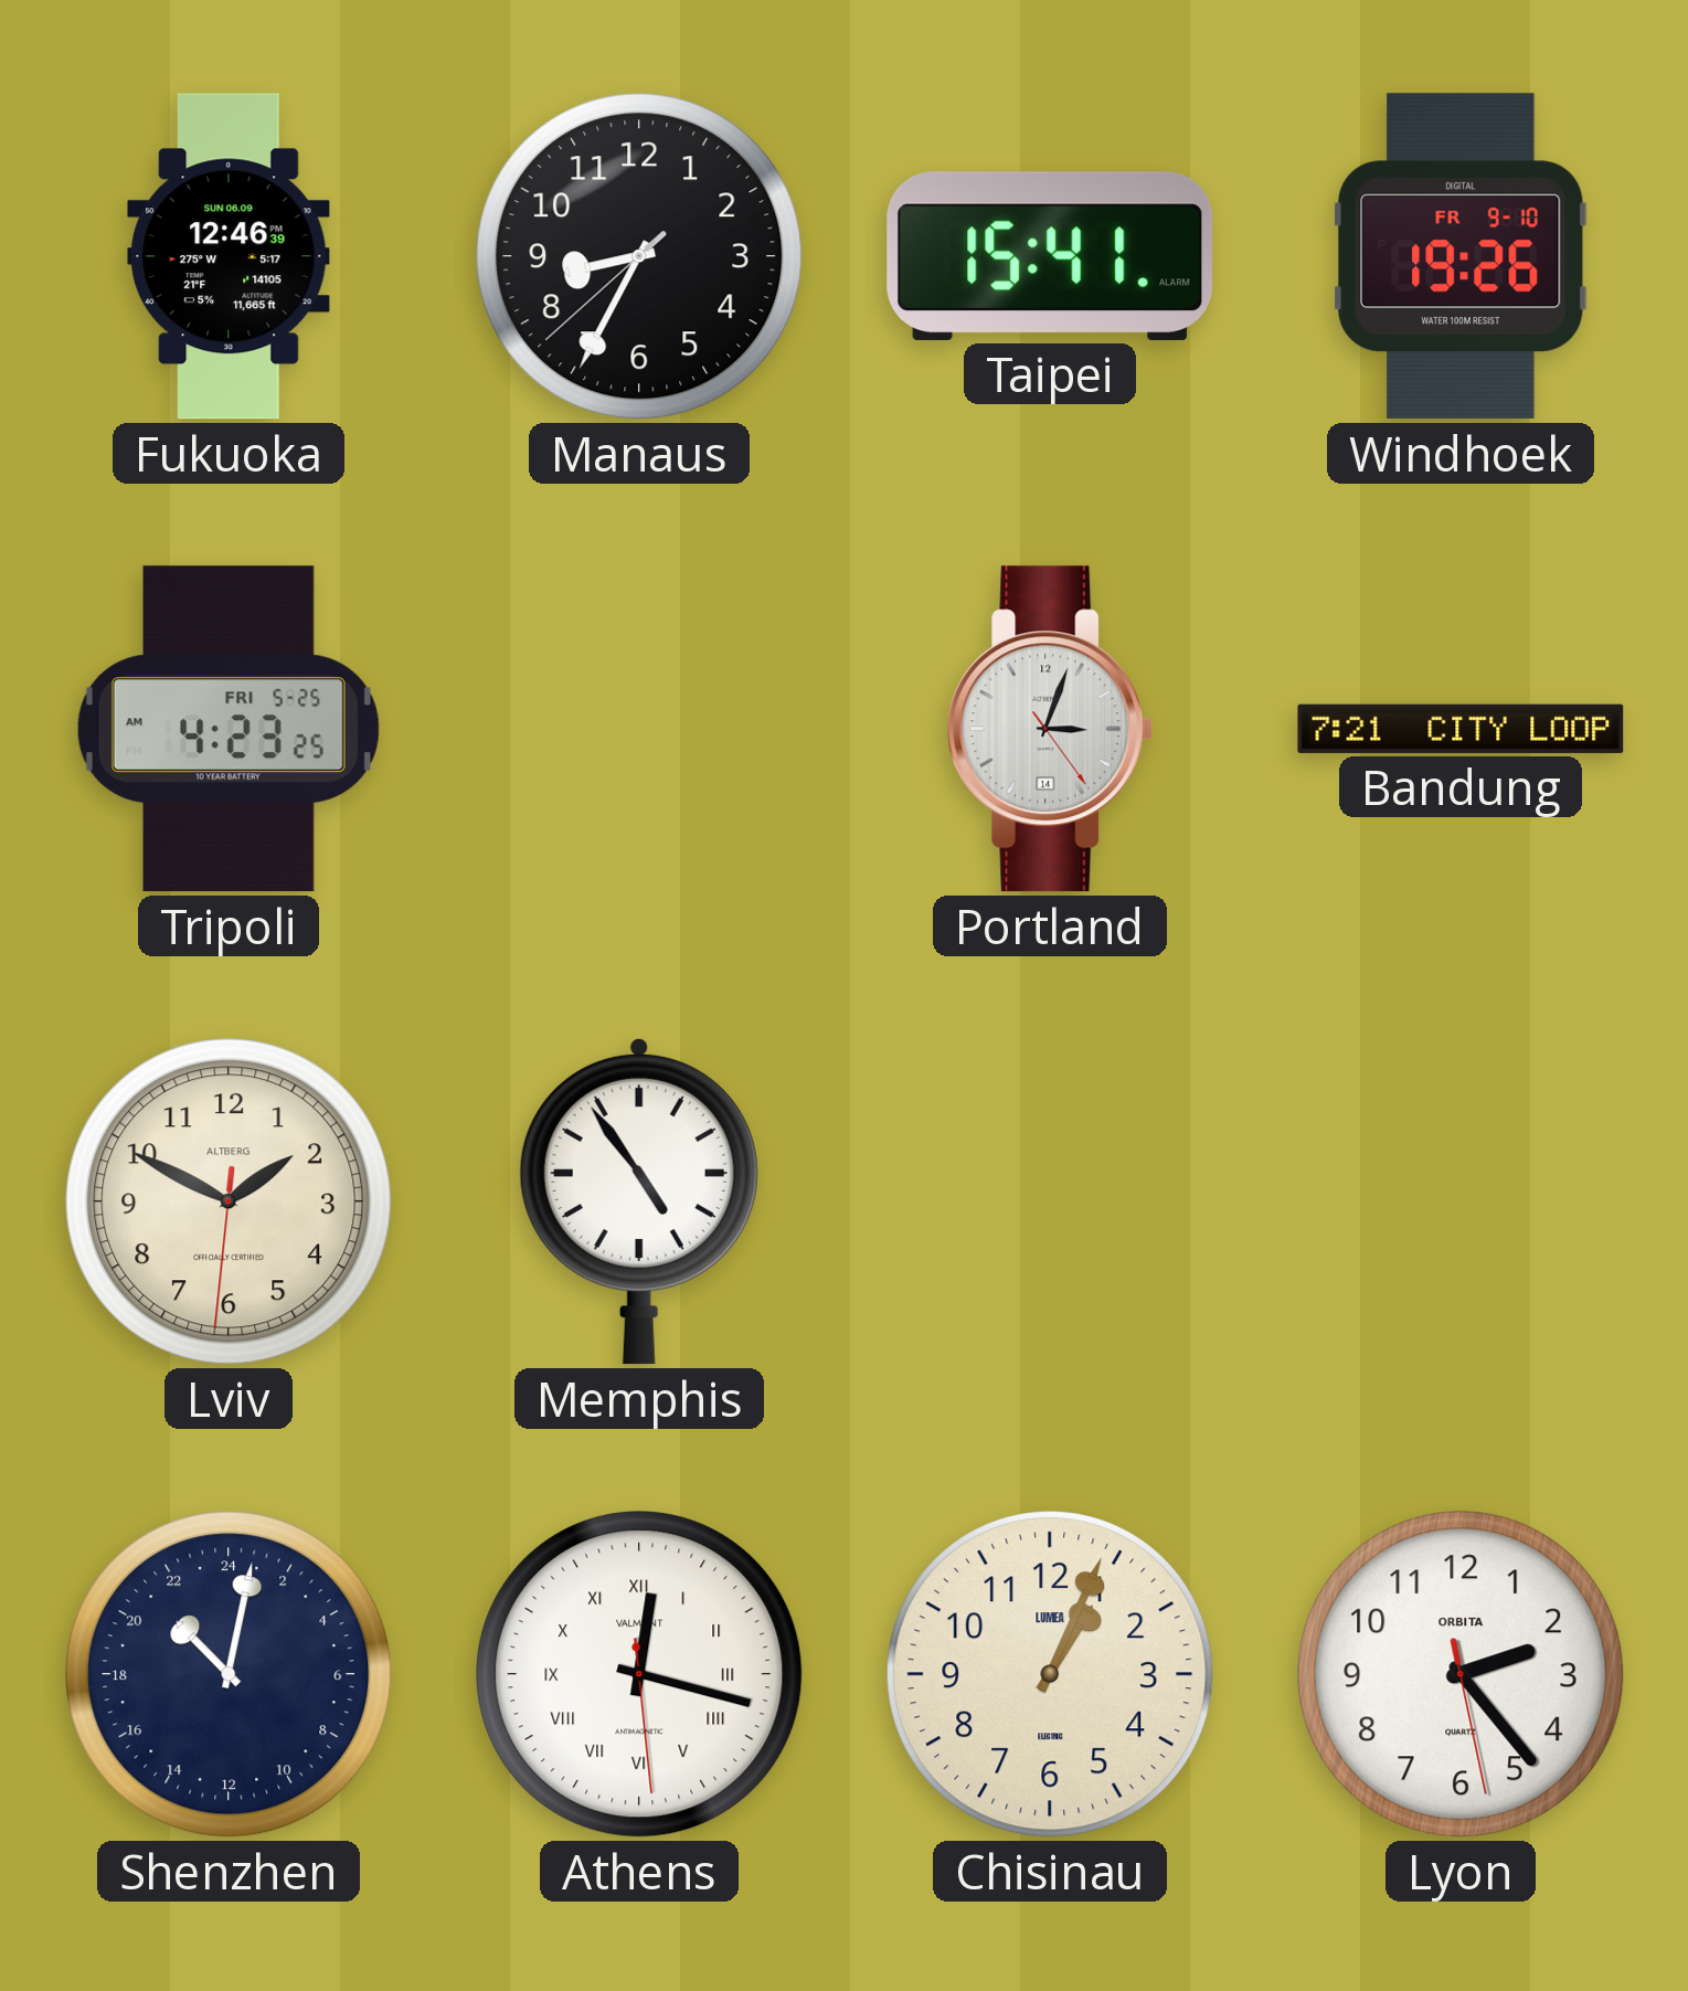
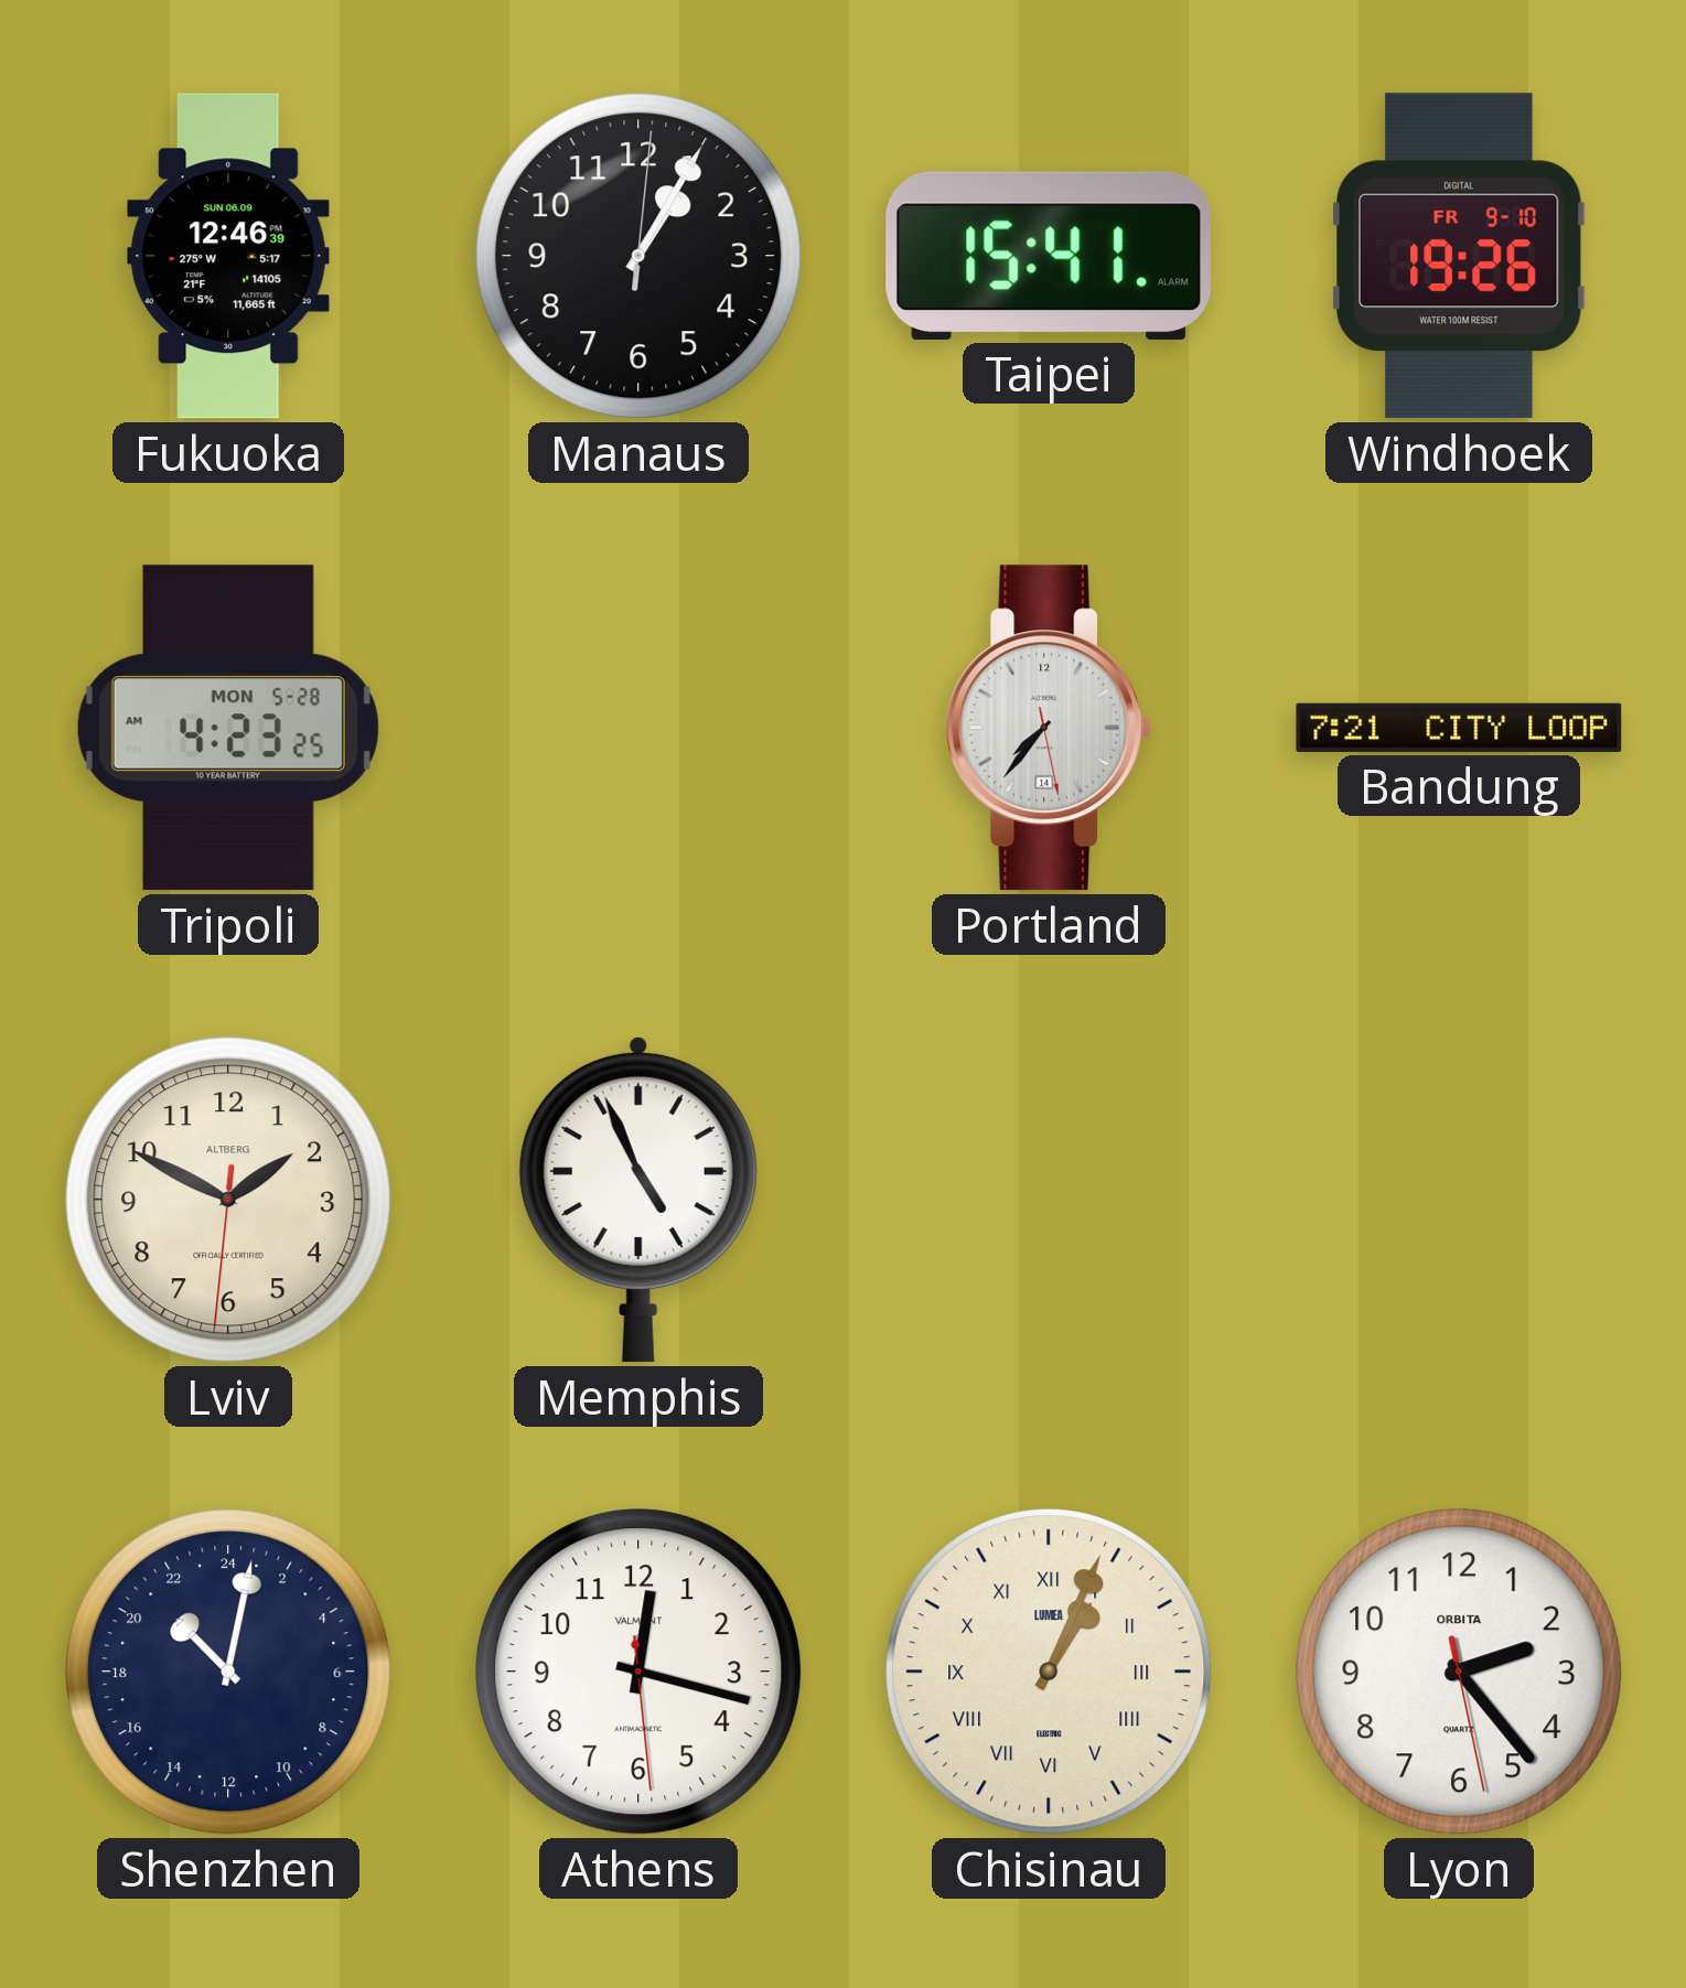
Manaus: 8:34 -> 1:05
Tripoli date: FRI 5-25 -> MON 5-28
Portland: 3:03 -> 7:36
Memphis: 4:54 -> 4:56
Athens numerals: Roman -> Arabic
Chisinau numerals: Arabic -> Roman
